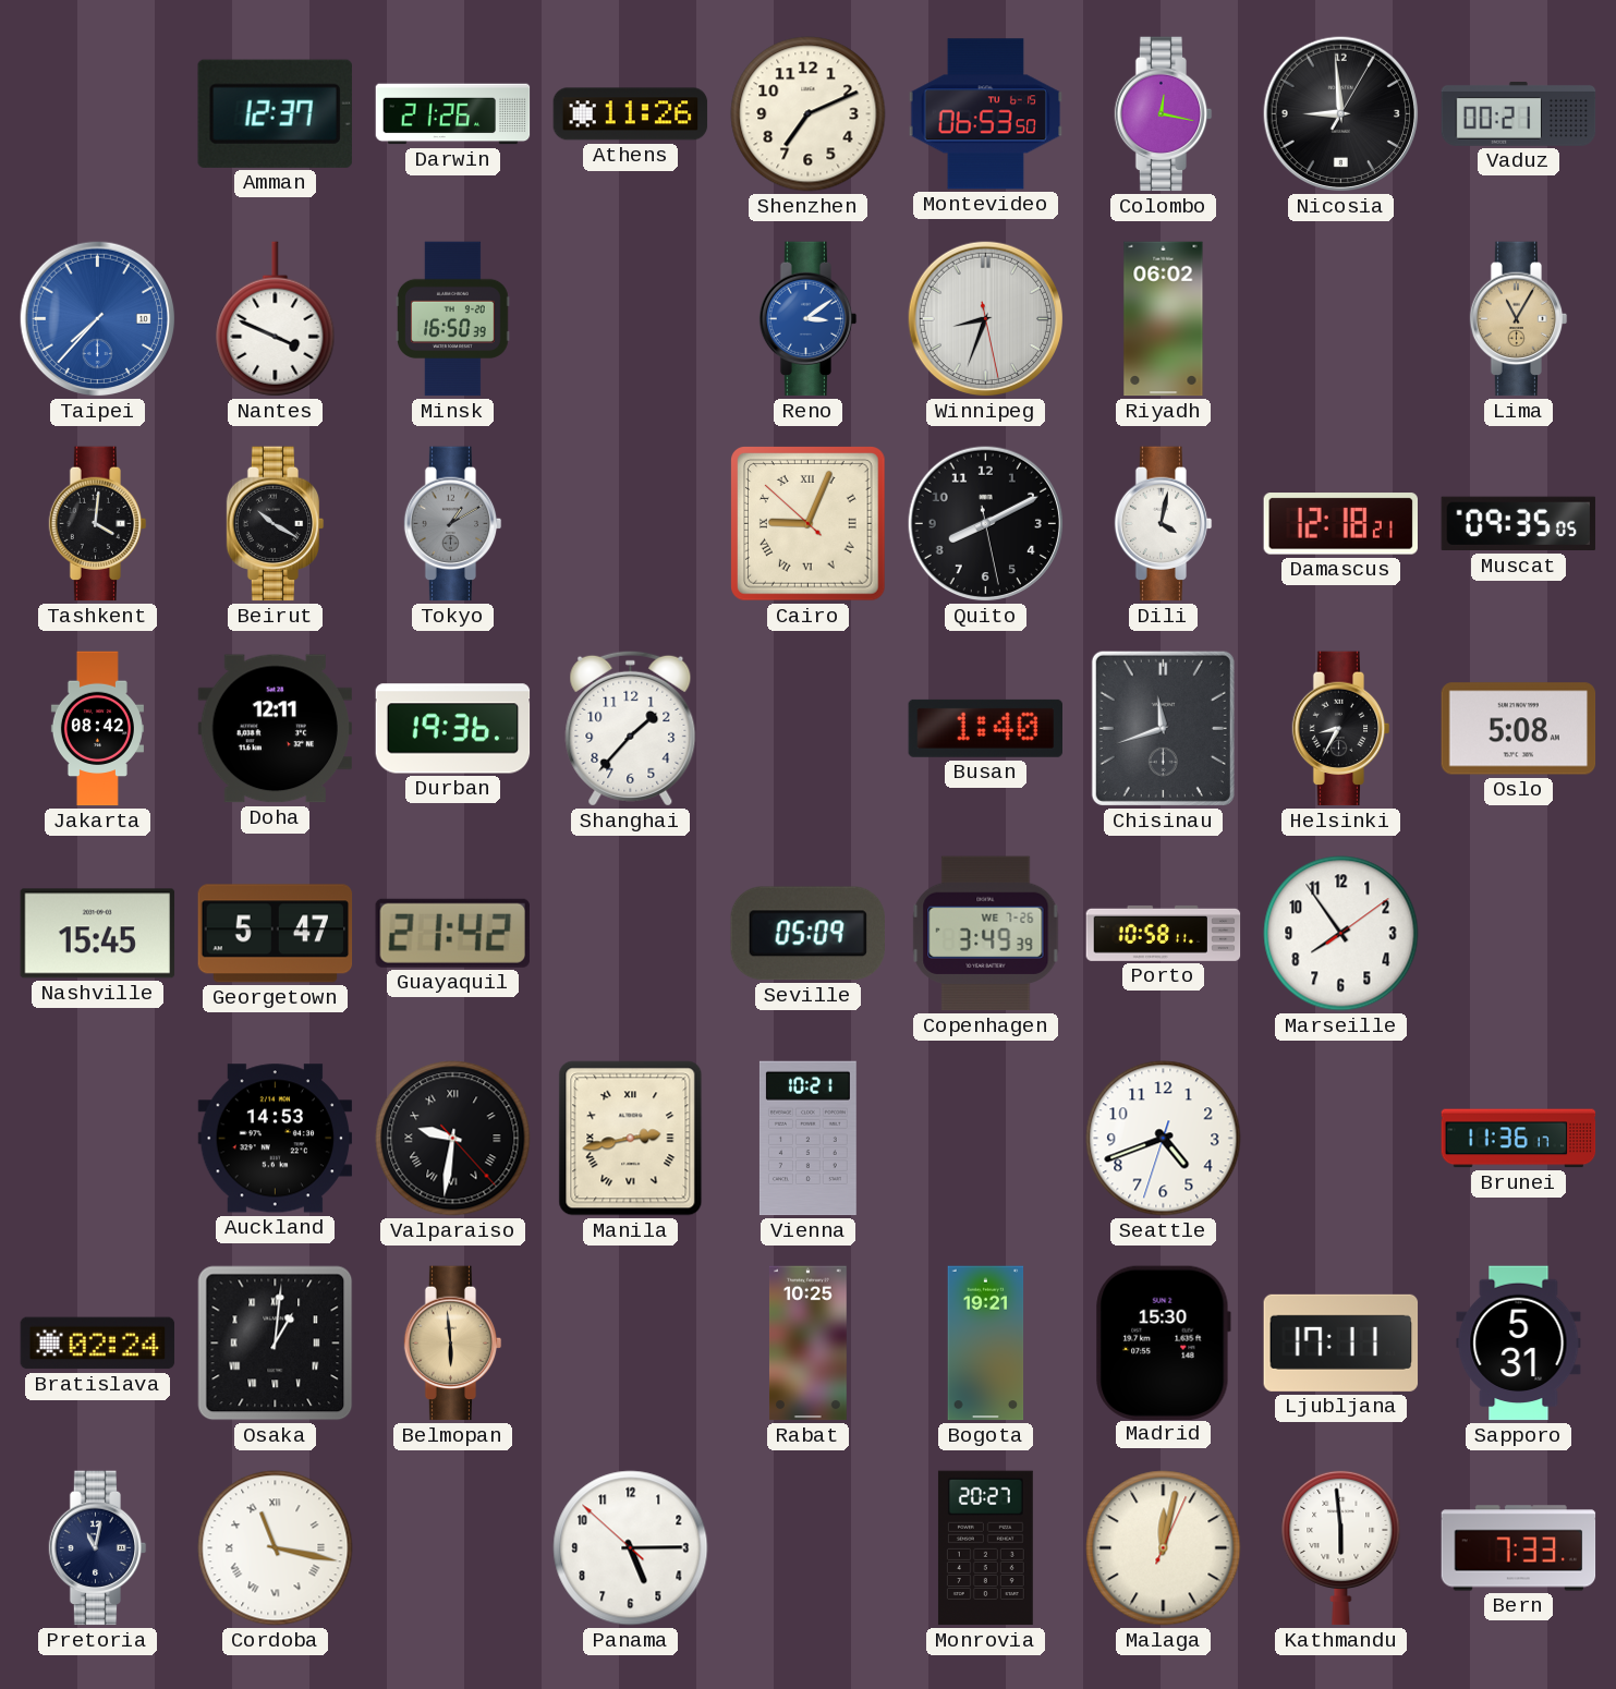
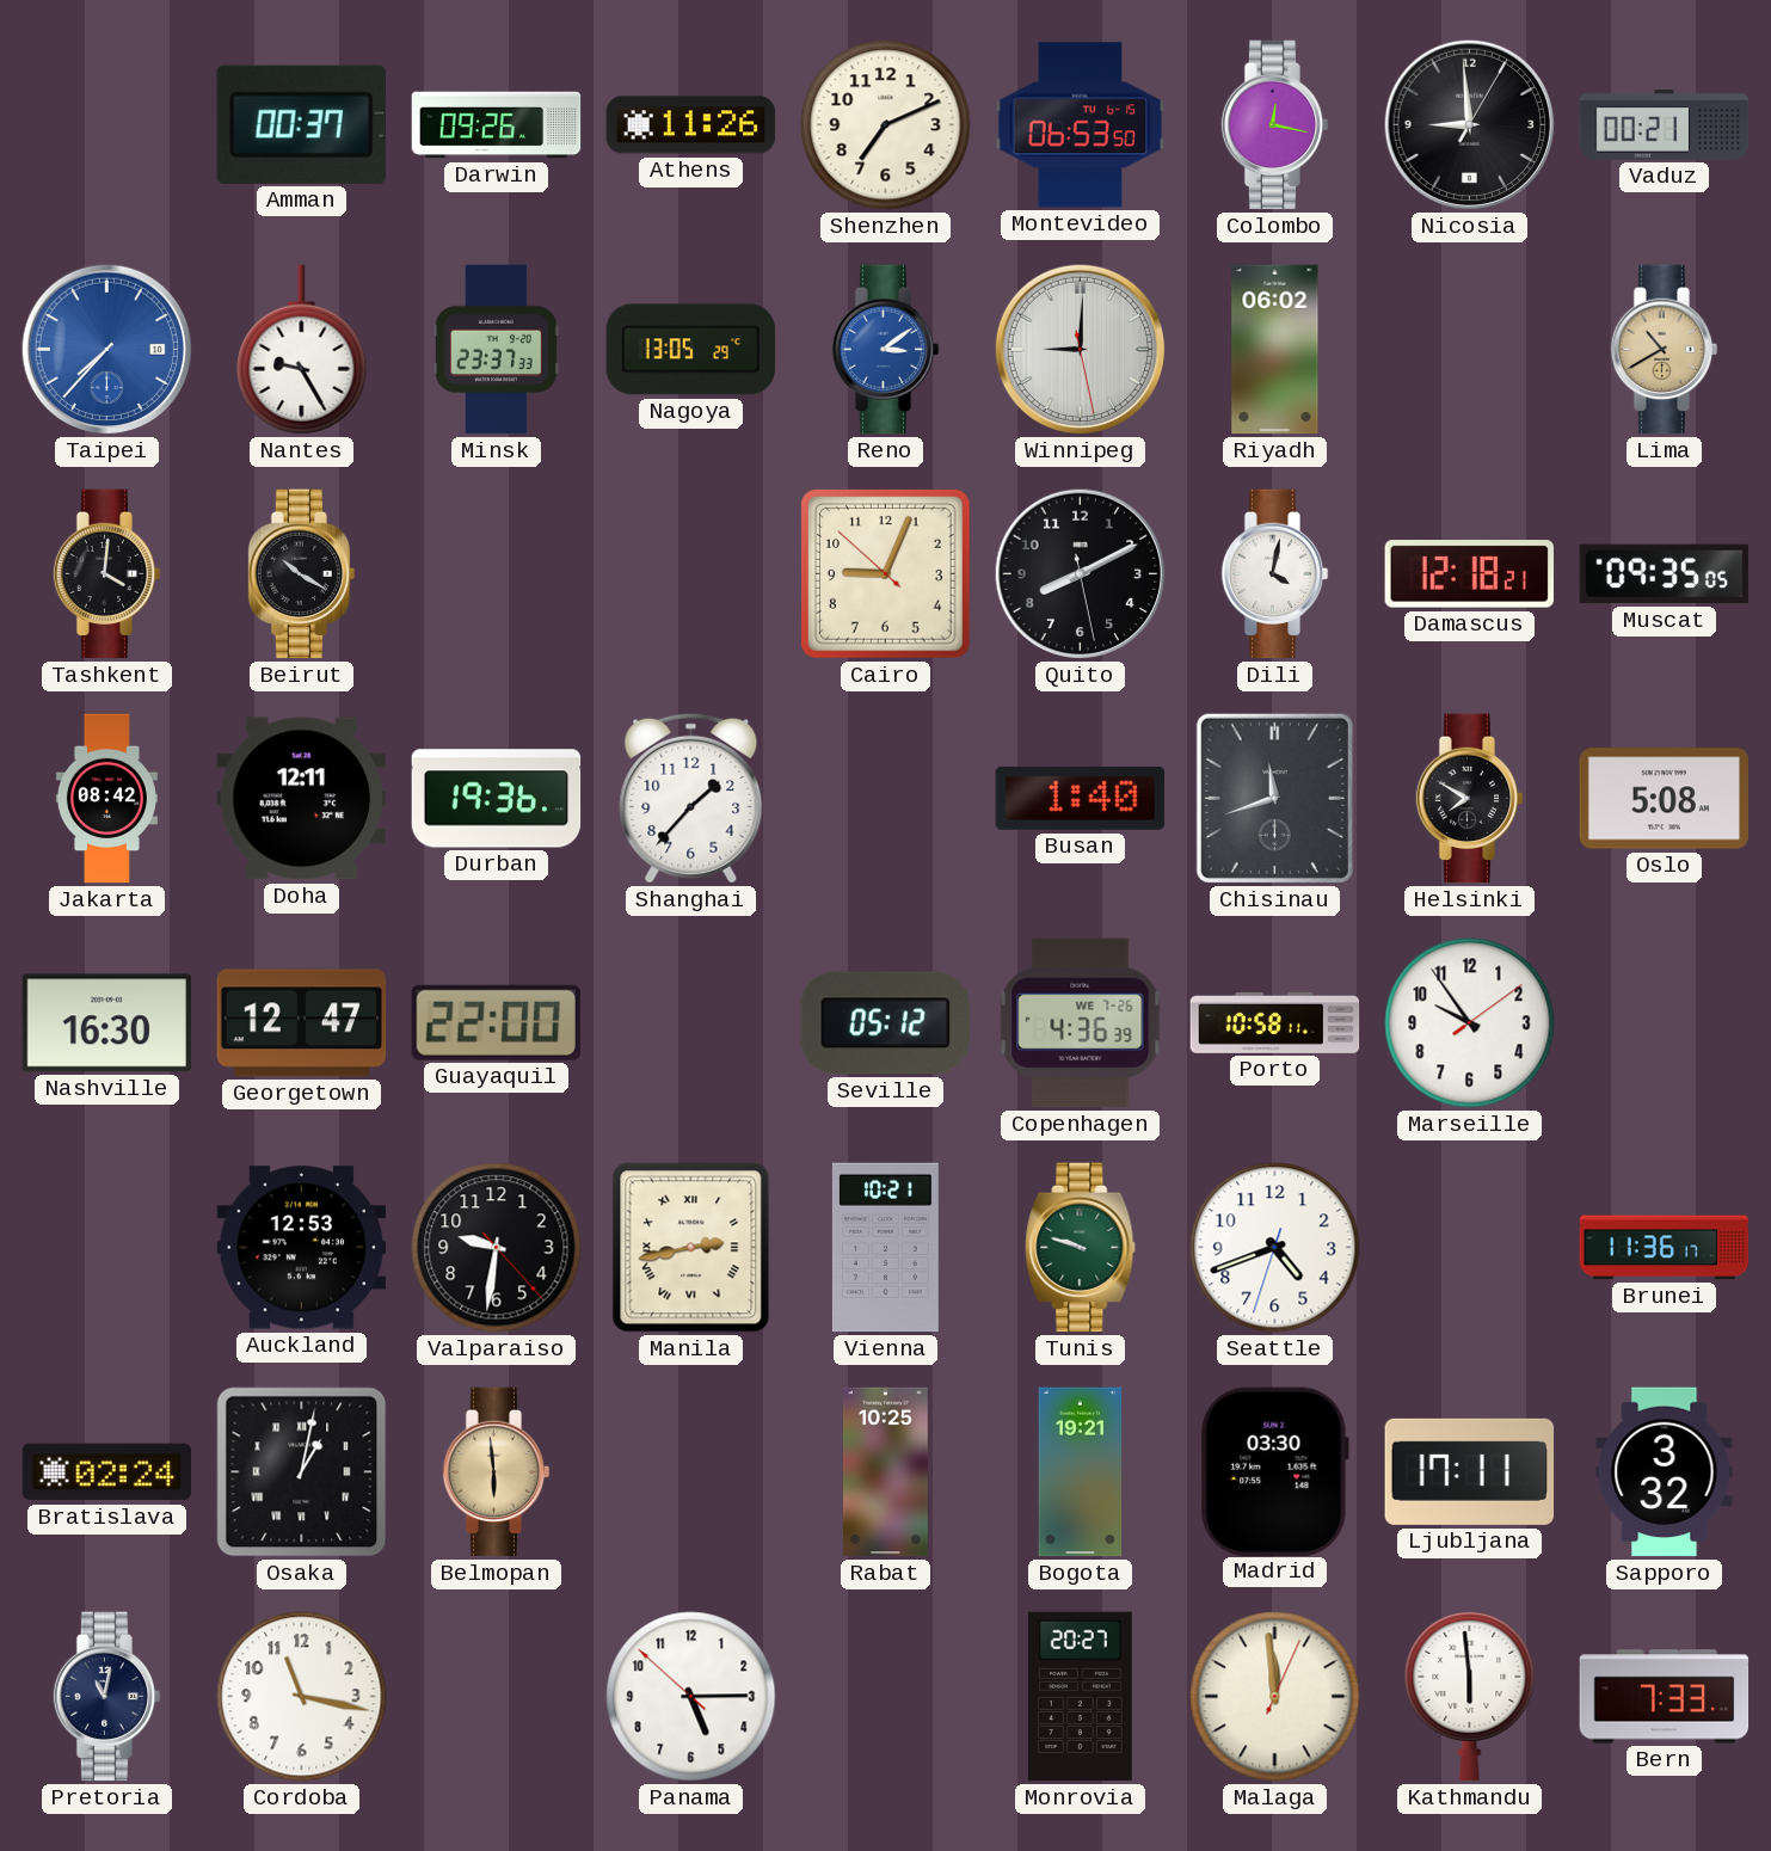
Amman: 12:37 -> 00:37
Darwin: 21:26 -> 09:26
Nantes: 3:49 -> 9:25
Minsk: 16:50 -> 23:37
Nagoya: none -> 13:05
Winnipeg: 8:33 -> 9:00
Lima: 11:05 -> 10:40
Tokyo: 1:10 -> none
Cairo numerals: Roman -> Arabic
Helsinki: 8:35 -> 7:50
Nashville: 15:45 -> 16:30
Georgetown: 5:47 -> 12:47
Guayaquil: 21:42 -> 22:00
Seville: 05:09 -> 05:12
Copenhagen: 3:49 -> 4:36
Marseille: 7:54 -> 9:54
Auckland: 14:53 -> 12:53
Valparaiso numerals: Roman -> Arabic
Tunis: none -> 9:48
Osaka: 1:01 -> 1:02
Madrid: 15:30 -> 03:30
Sapporo: 5:31 -> 3:32
Cordoba numerals: Roman -> Arabic
Malaga: 12:02 -> 11:59
